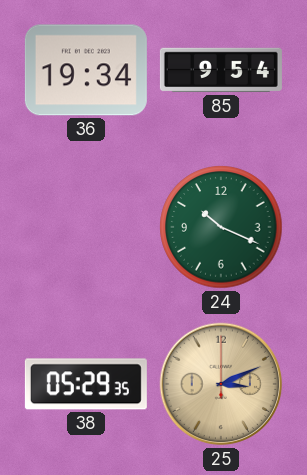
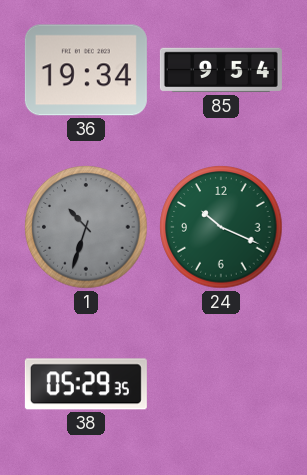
1: none -> 10:33
25: 3:11 -> none
